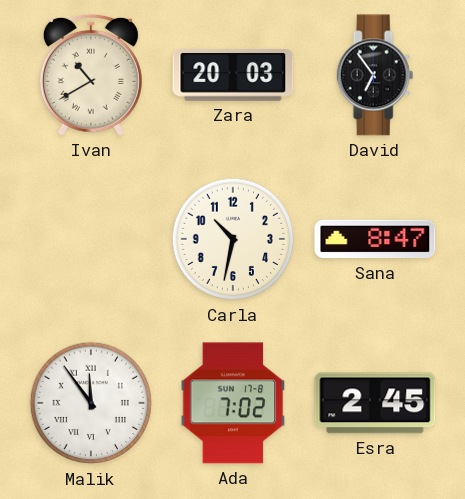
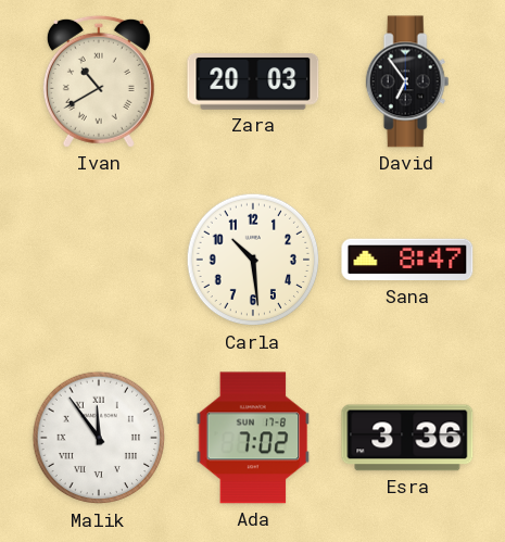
Carla: 10:32 -> 10:29
Esra: 2:45 -> 3:36
